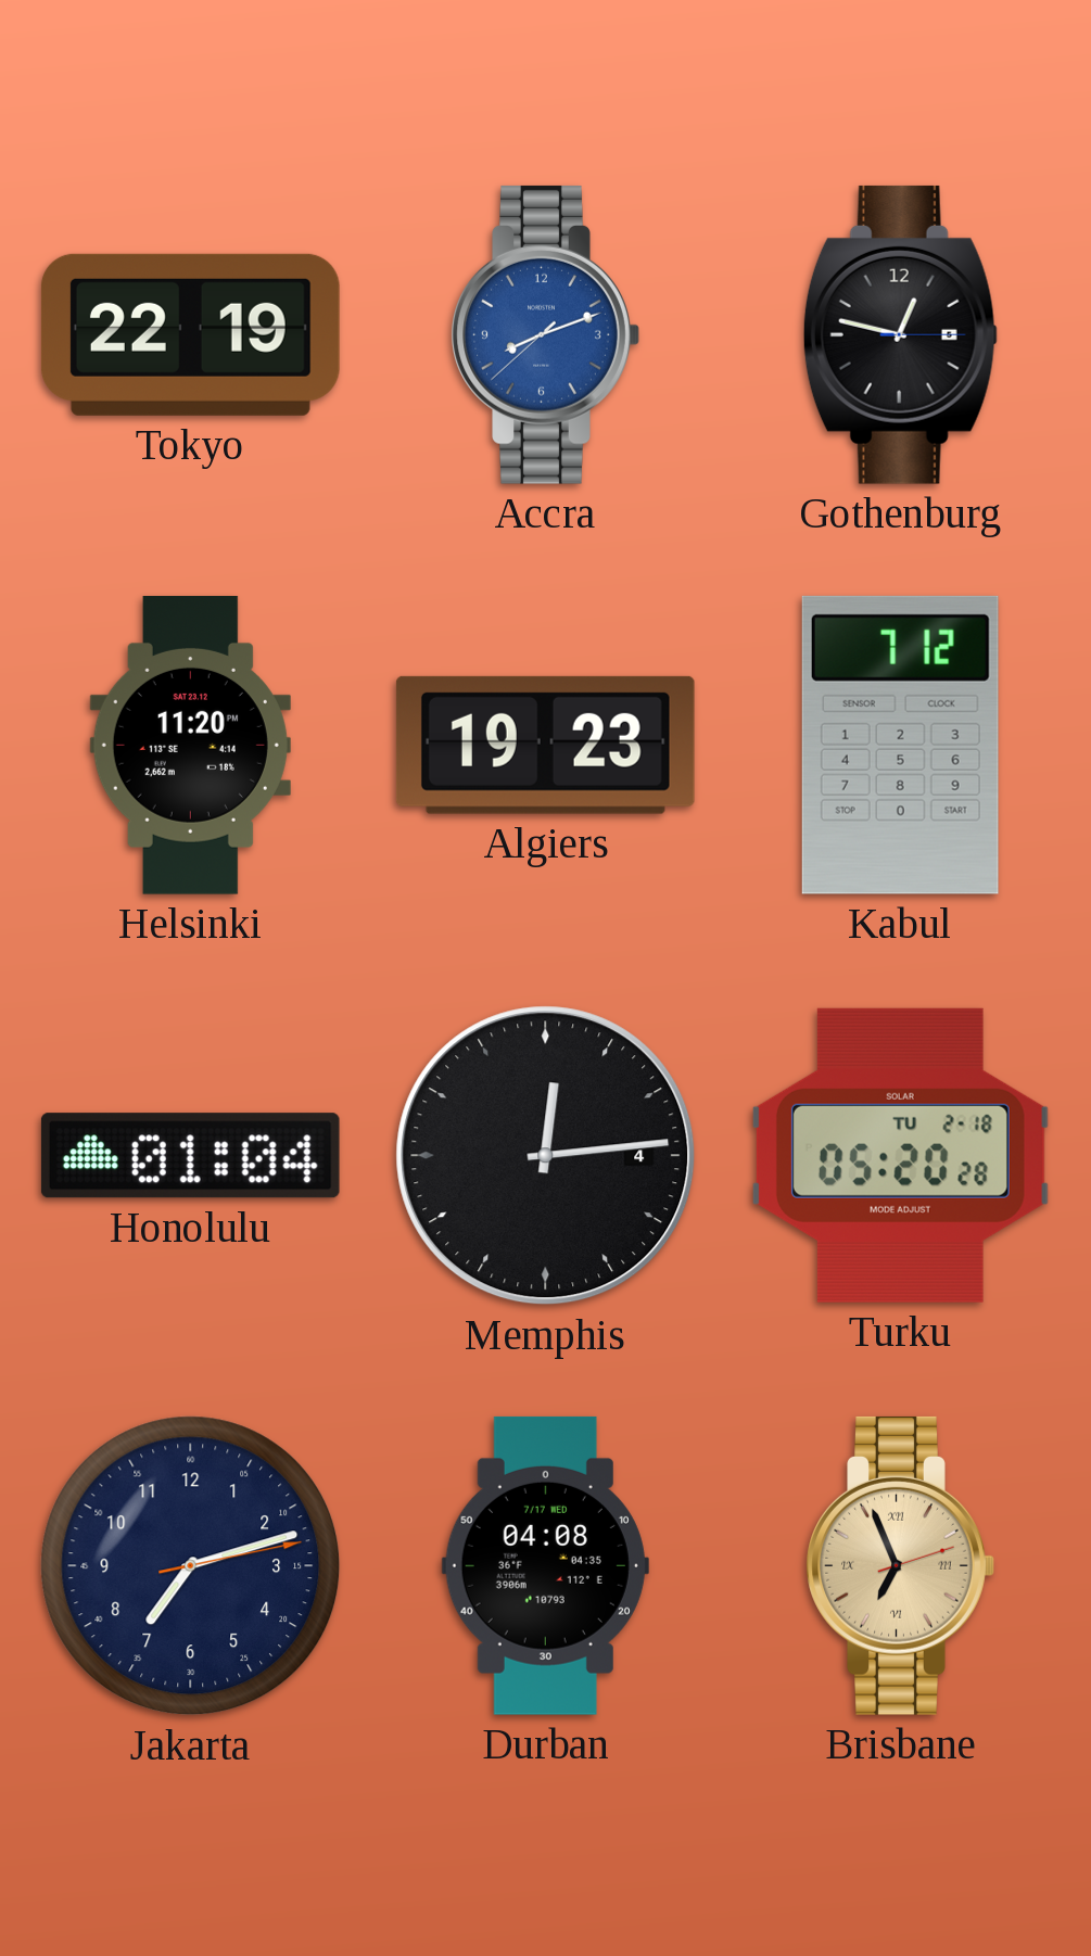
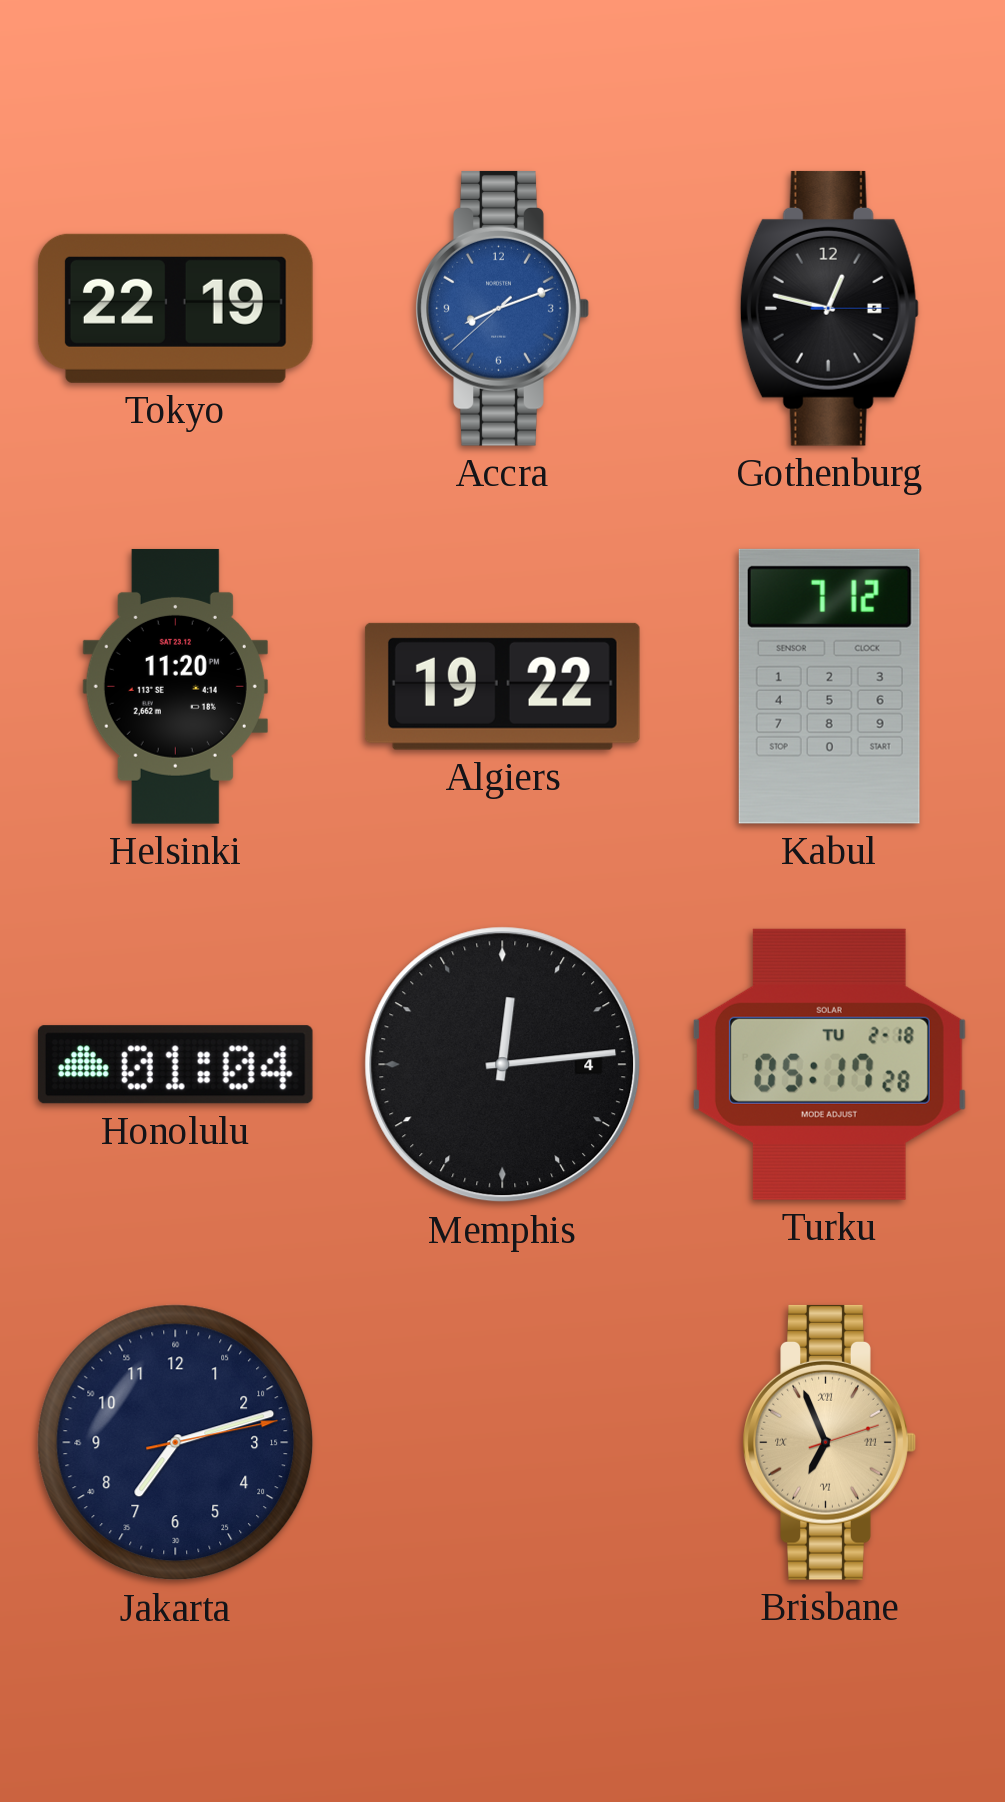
Algiers: 19:23 -> 19:22
Turku: 05:20 -> 05:17
Durban: 04:08 -> none
